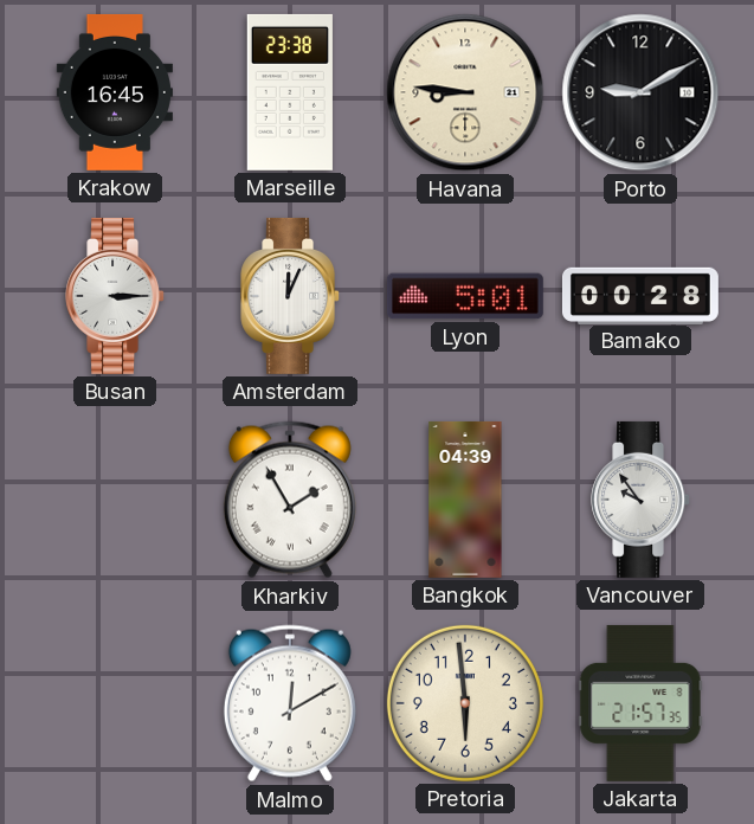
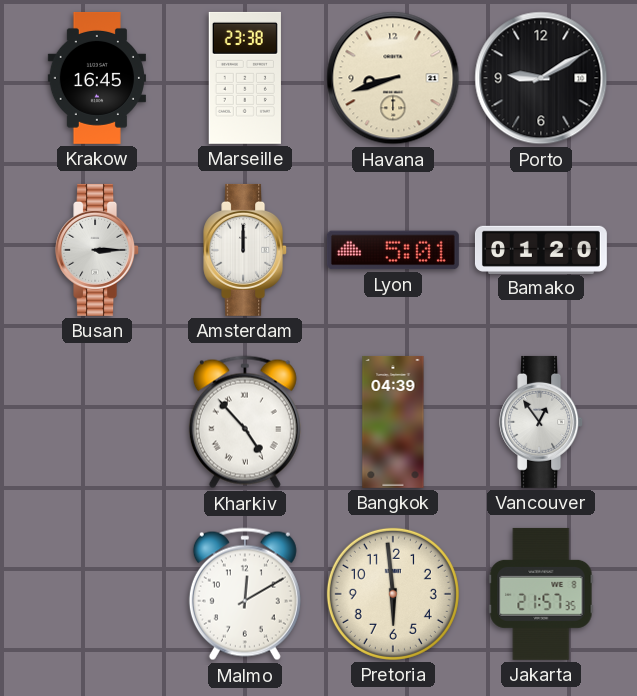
Havana: 8:46 -> 8:42
Amsterdam: 12:04 -> 12:00
Bamako: 00:28 -> 01:20
Kharkiv: 1:55 -> 4:53
Vancouver: 9:54 -> 12:54
